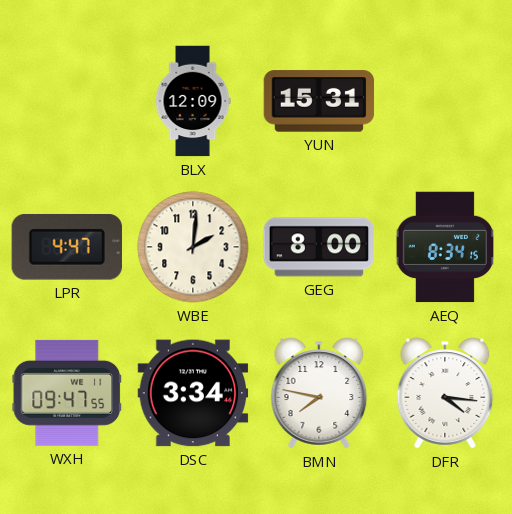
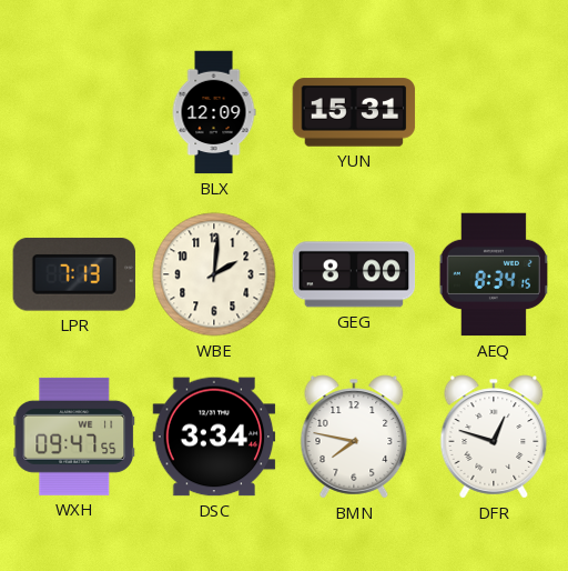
LPR: 4:47 -> 7:13
DFR: 4:16 -> 12:48
